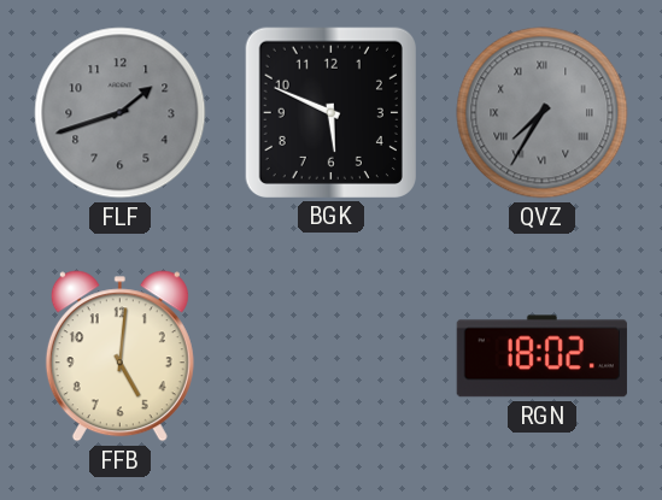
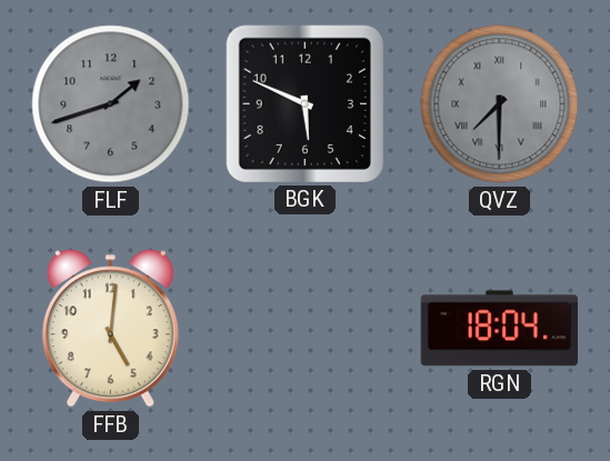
QVZ: 7:35 -> 7:30
RGN: 18:02 -> 18:04
